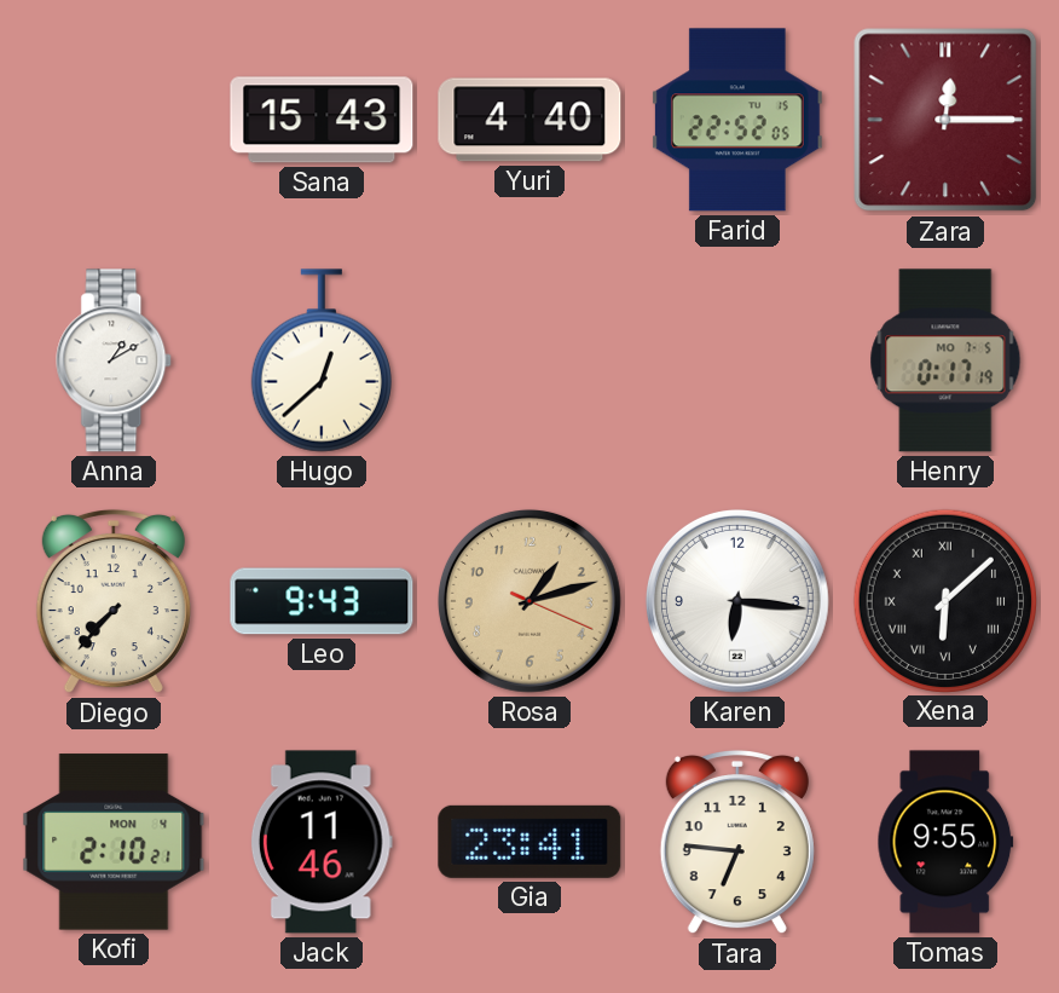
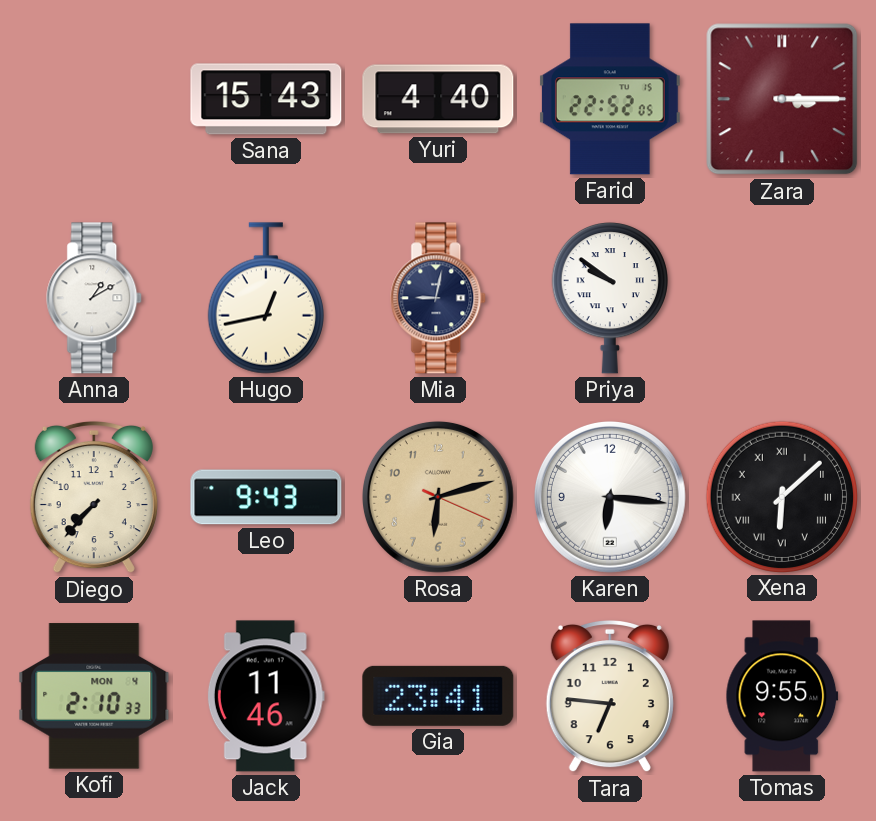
Zara: 12:15 -> 3:15
Hugo: 12:38 -> 12:43
Mia: none -> 9:02
Priya: none -> 9:51
Henry: 0:17 -> none
Rosa: 1:12 -> 6:12
Kofi: 2:10:21 -> 2:10:33
